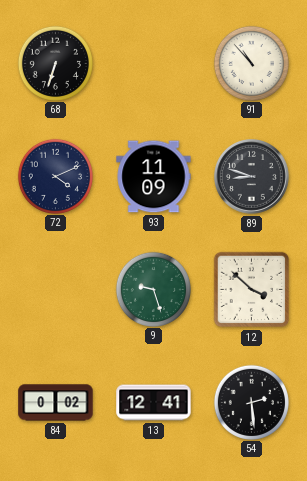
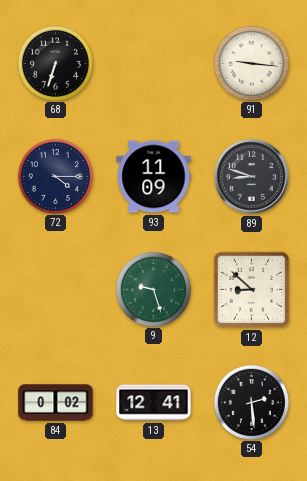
91: 10:53 -> 9:16
72: 4:11 -> 4:15
12: 3:52 -> 8:52
